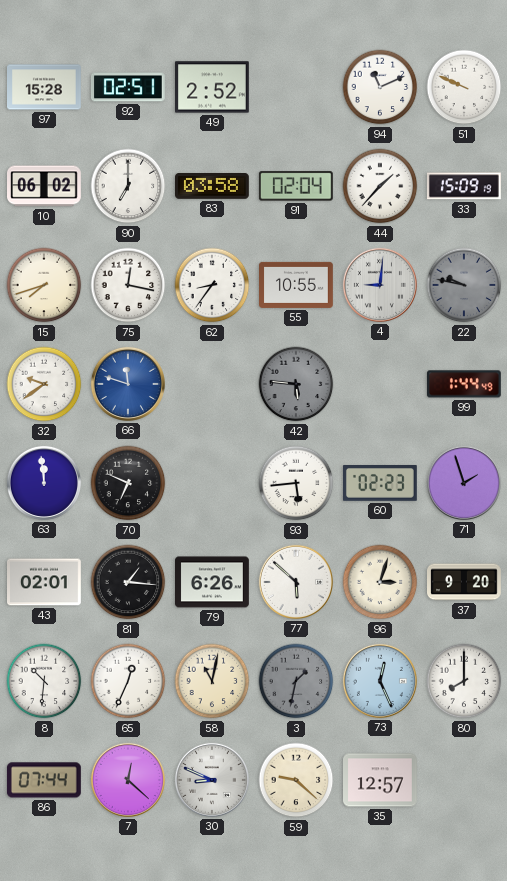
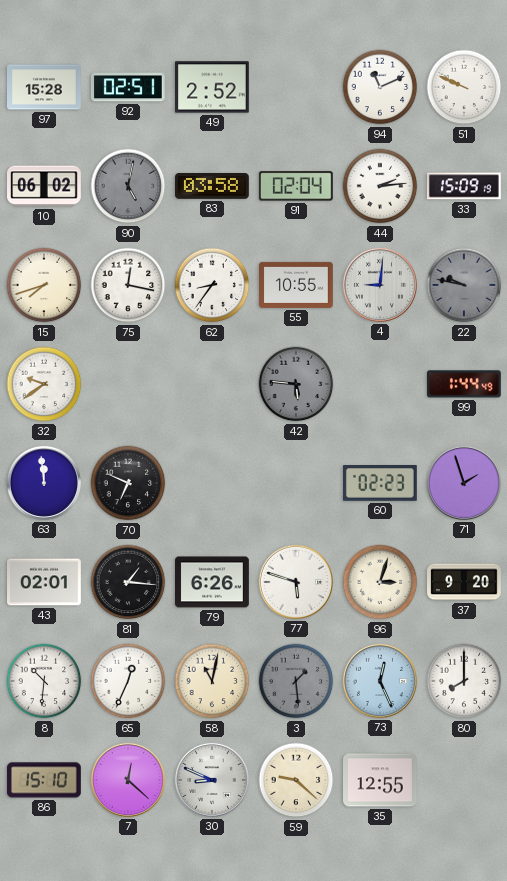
90: 7:00 -> 5:02
90 dial: white -> grey
44: 1:37 -> 2:14
66: 11:48 -> none
93: 5:44 -> none
77: 5:52 -> 5:48
3: 1:32 -> 1:29
86: 07:44 -> 15:10
35: 12:57 -> 12:55
